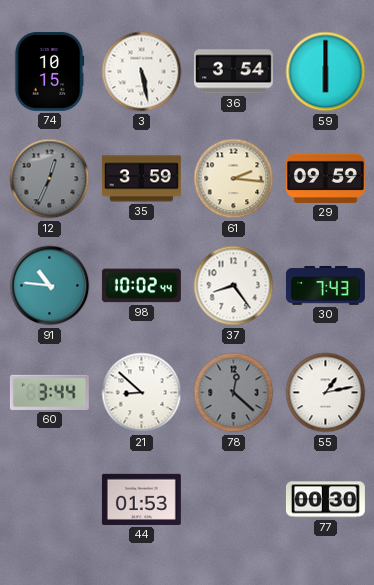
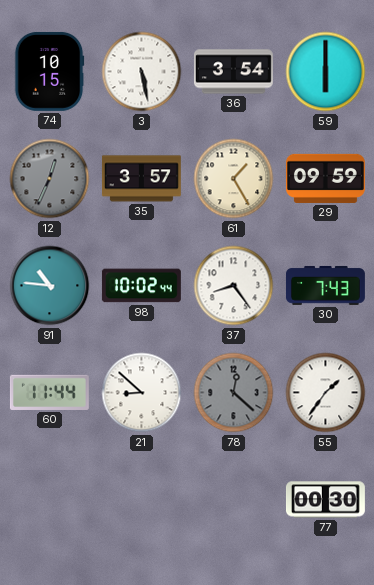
35: 3:59 -> 3:57
61: 2:16 -> 1:25
60: 3:44 -> 11:44
55: 1:13 -> 1:36
44: 01:53 -> none
